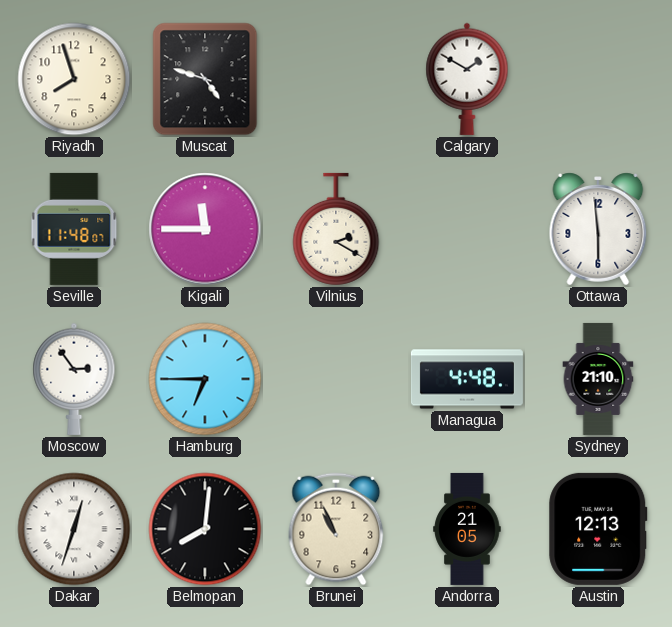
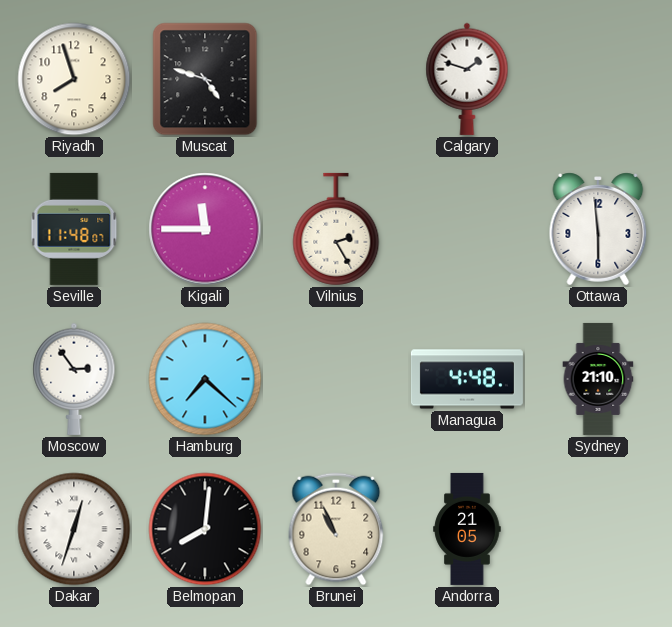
Calgary: 1:50 -> 1:48
Vilnius: 2:20 -> 2:25
Hamburg: 6:45 -> 7:22
Austin: 12:13 -> none
